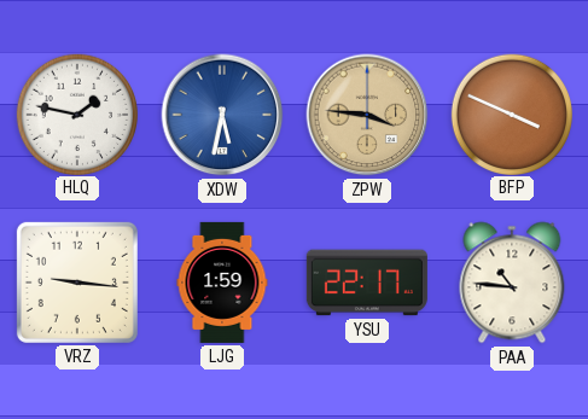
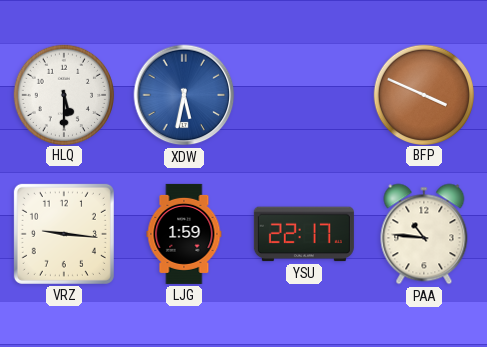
HLQ: 1:47 -> 5:30
ZPW: 3:46 -> none
